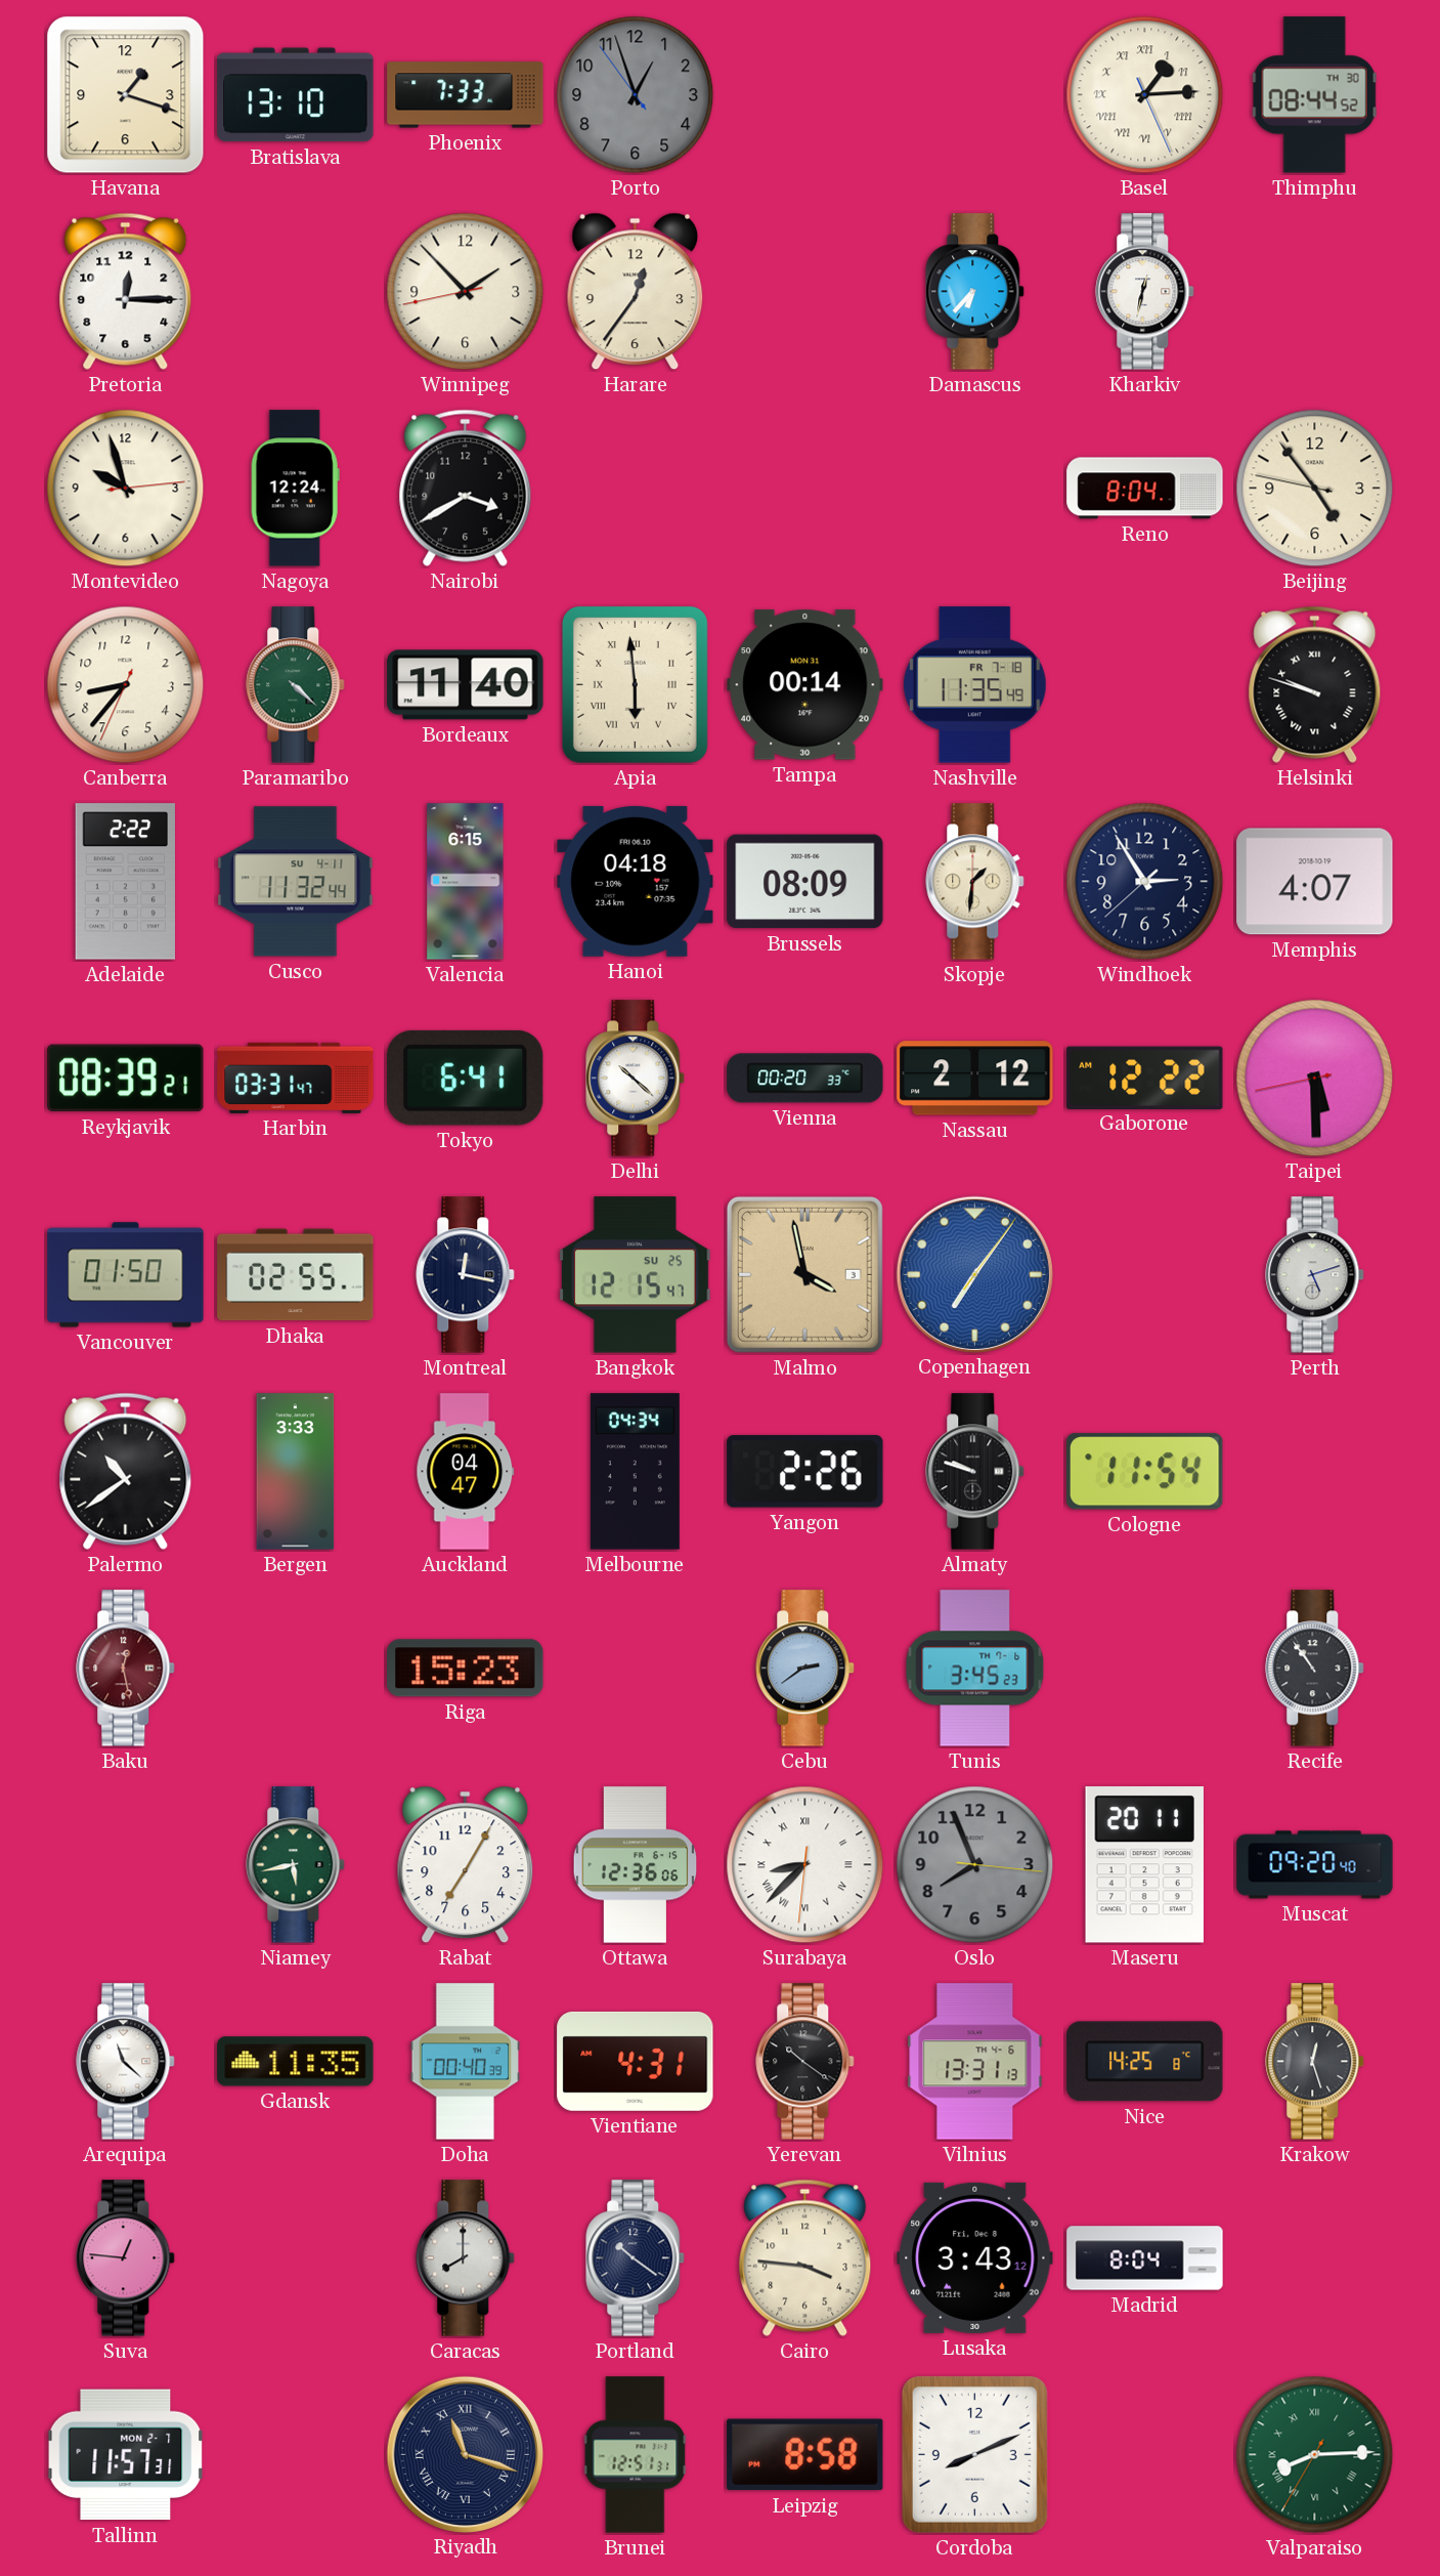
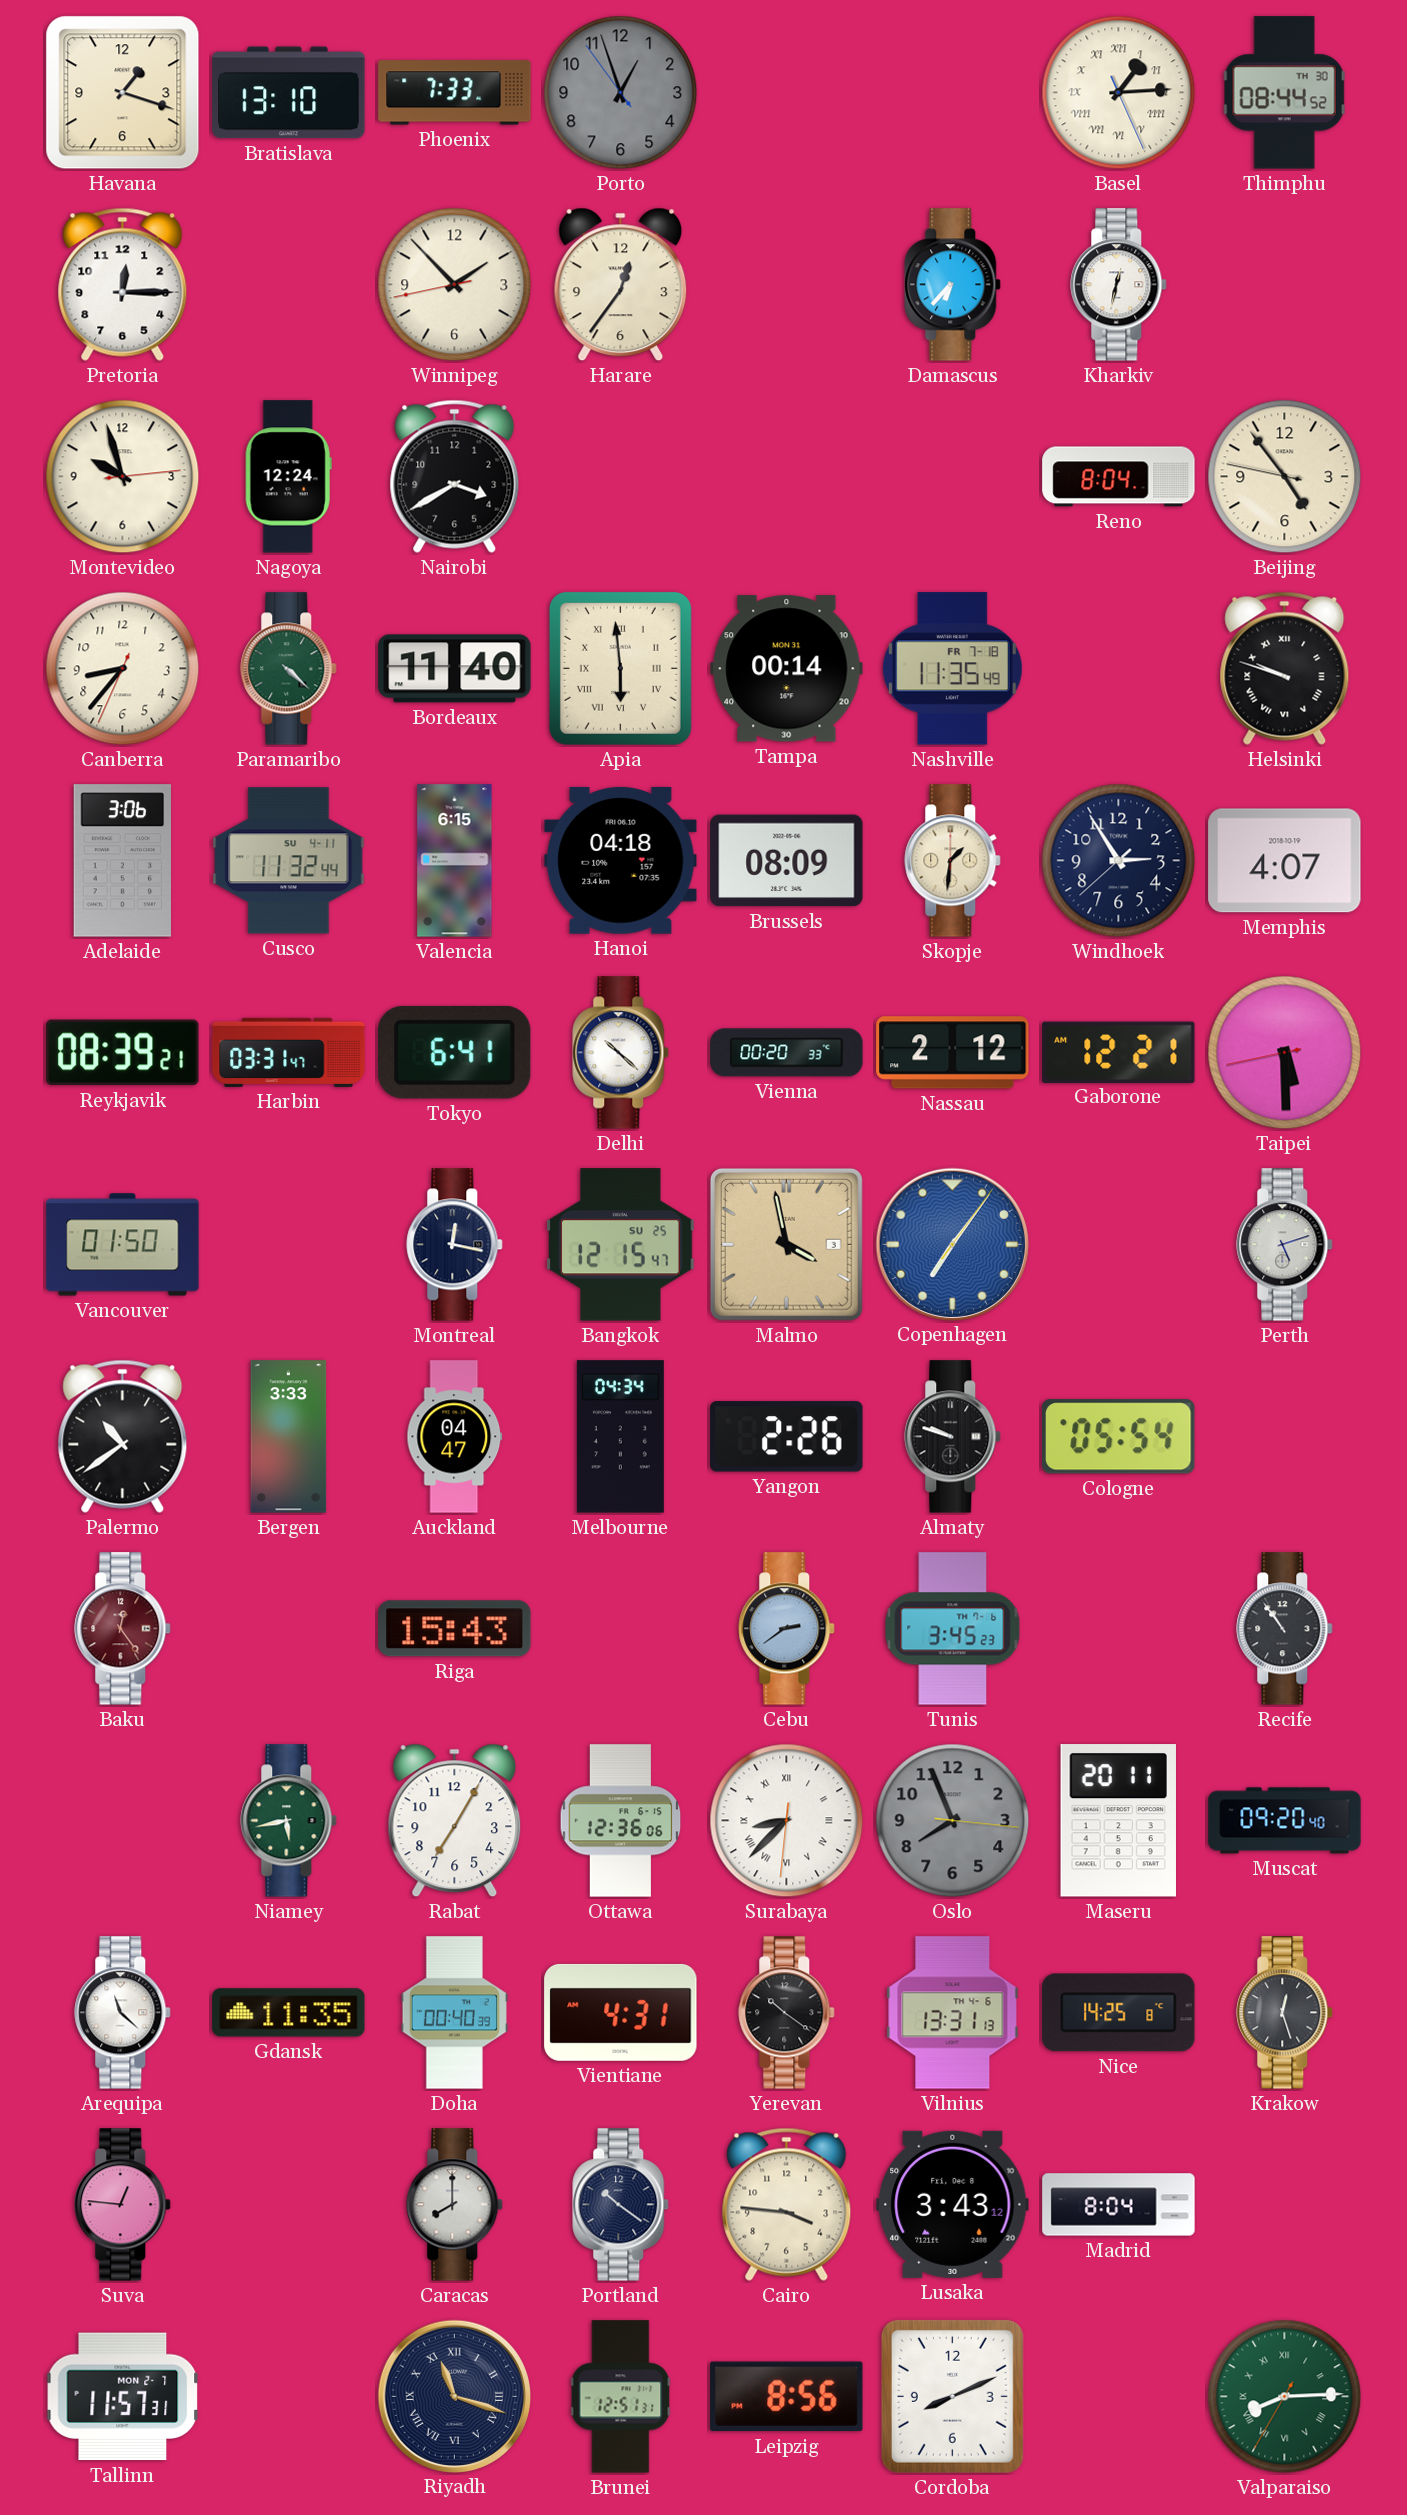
Adelaide: 2:22 -> 3:06
Gaborone: 12:22 -> 12:21
Dhaka: 02:55 -> none
Cologne: 11:54 -> 05:54
Baku: 12:28 -> 12:24
Riga: 15:23 -> 15:43
Leipzig: 8:58 -> 8:56
